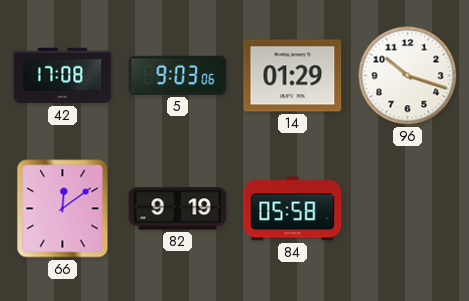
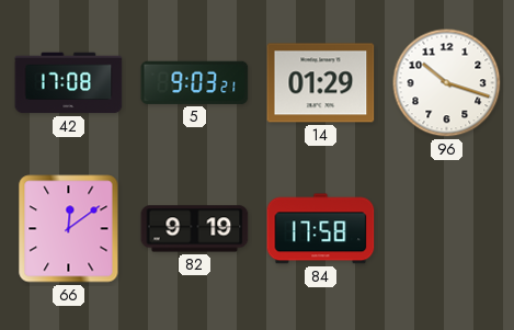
5: 9:03:06 -> 9:03:21
84: 05:58 -> 17:58
